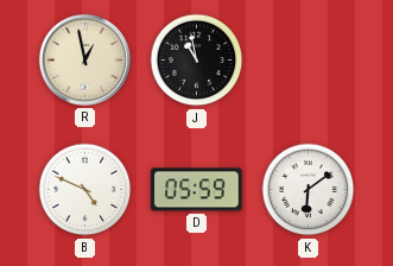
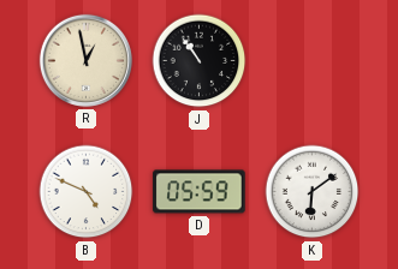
J: 10:58 -> 10:54
